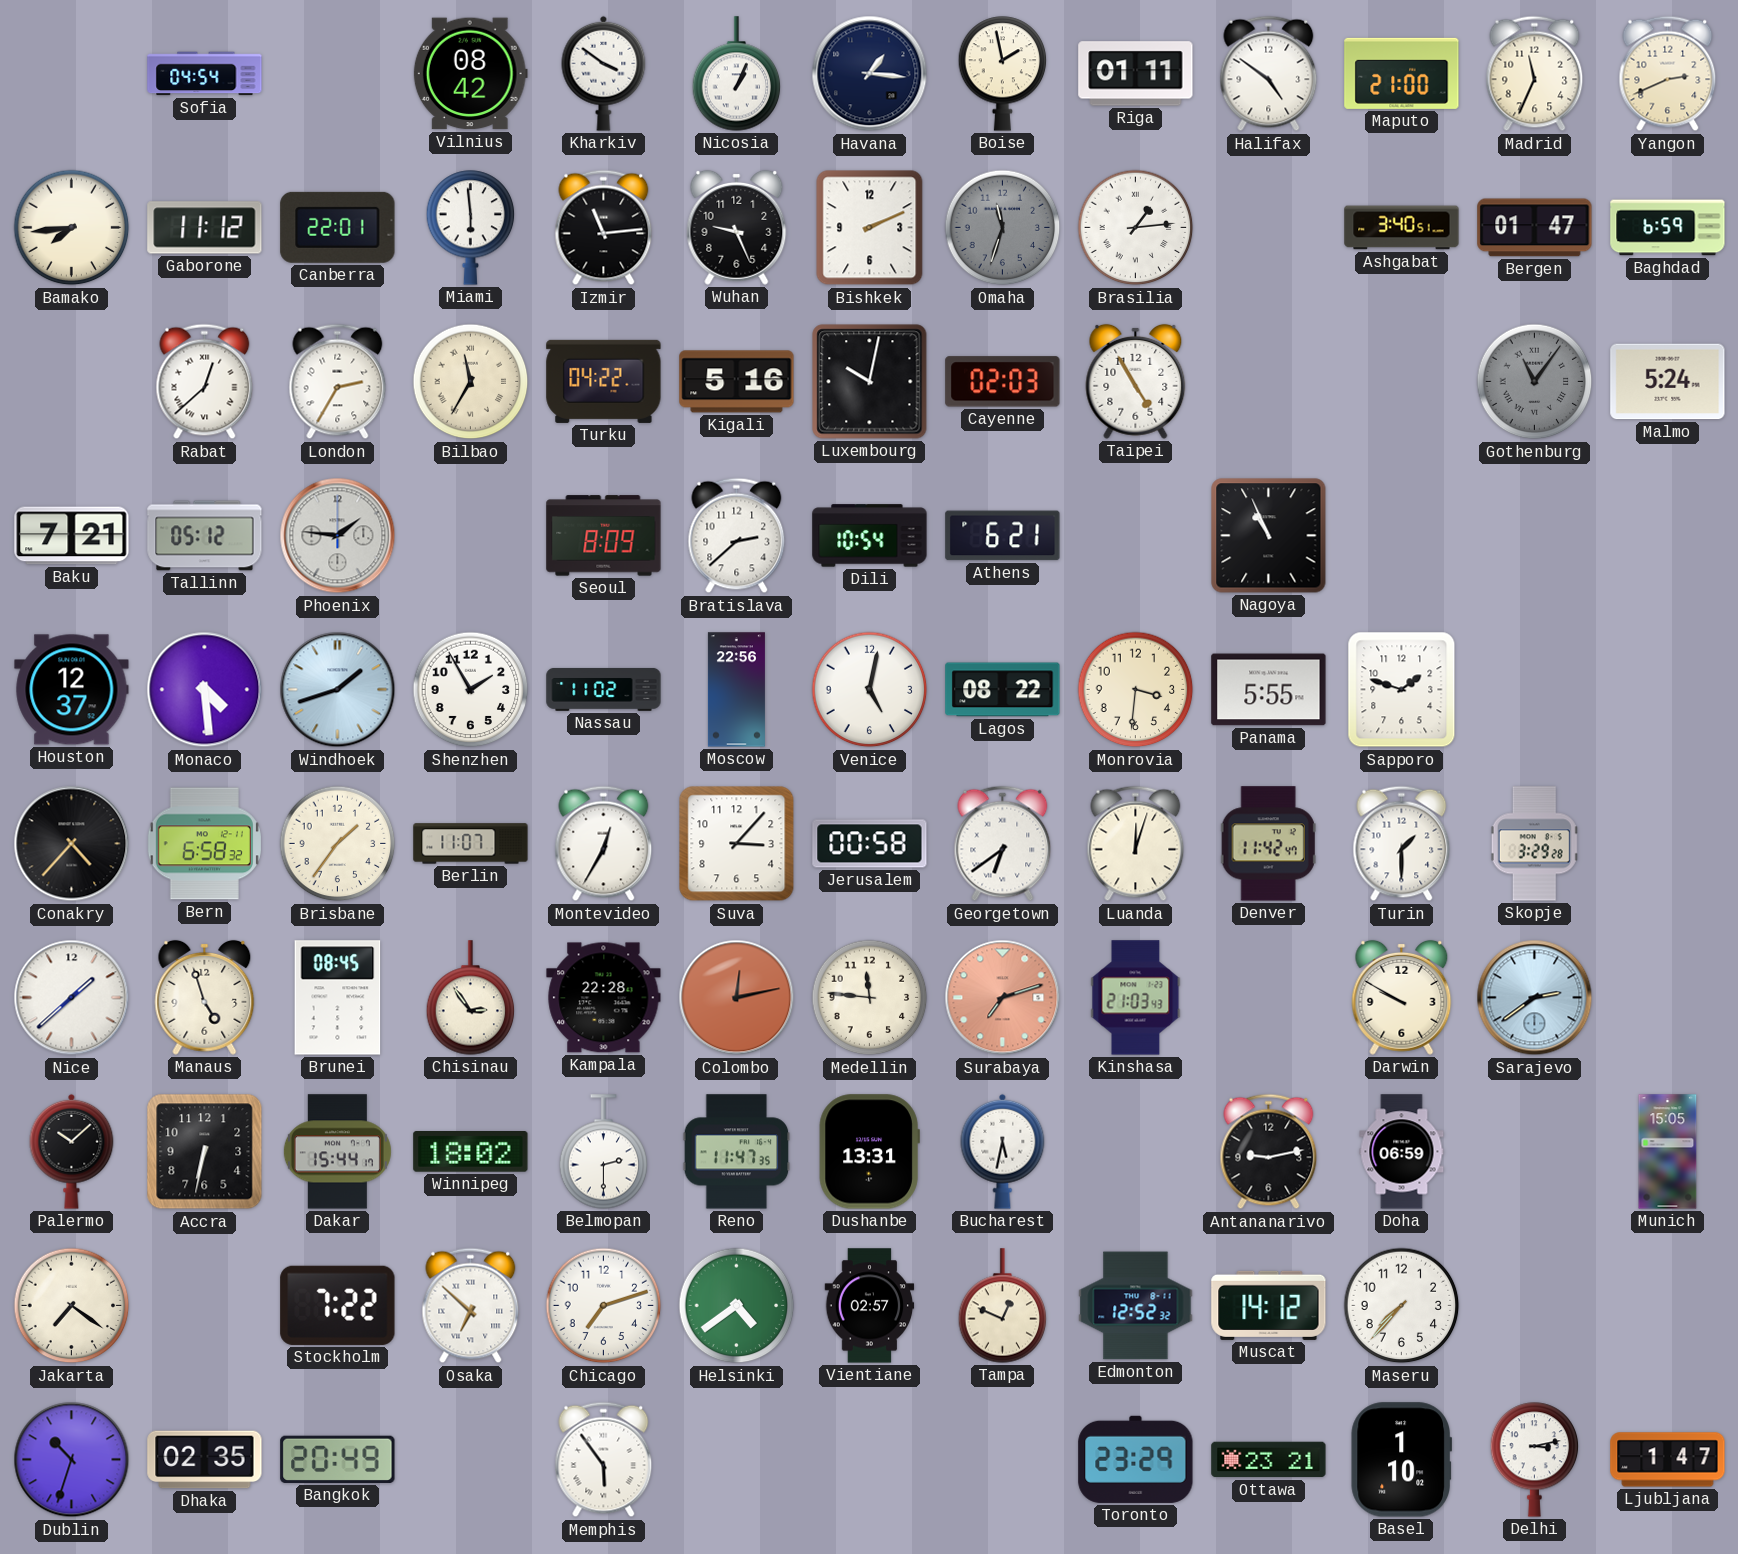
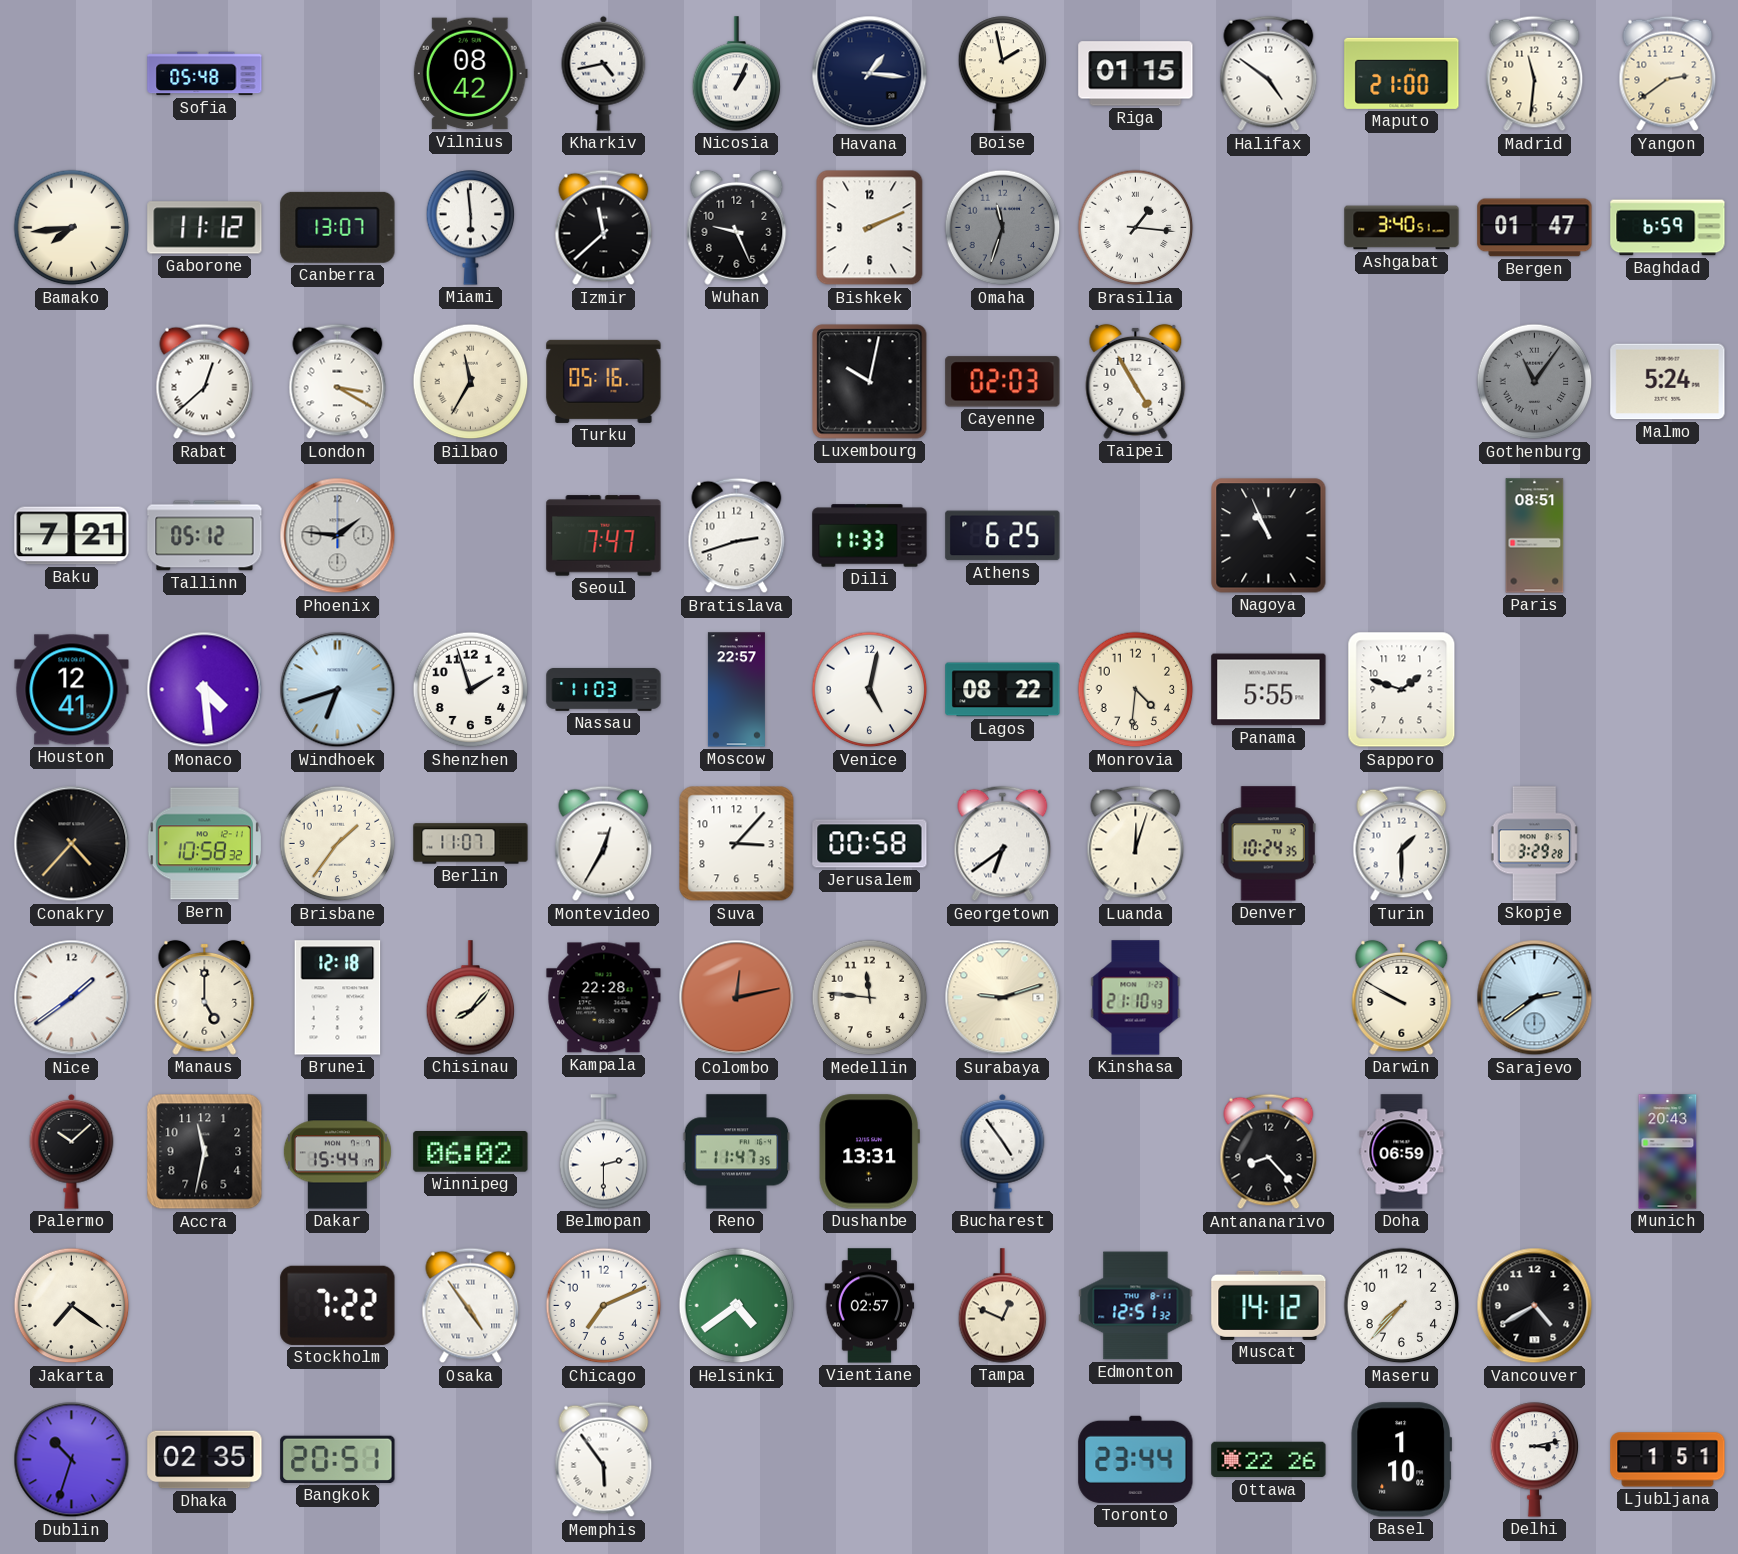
Sofia: 04:54 -> 05:48
Kharkiv: 3:51 -> 4:43
Riga: 01:11 -> 01:15
Madrid: 11:34 -> 11:31
Yangon: 2:41 -> 2:39
Canberra: 22:01 -> 13:07
Izmir: 11:14 -> 11:38
Brasilia: 1:14 -> 1:16
London: 2:35 -> 3:20
Turku: 04:22 -> 05:16
Kigali: 5:16 -> none
Seoul: 8:09 -> 7:47
Bratislava: 2:38 -> 2:42
Dili: 10:54 -> 11:33
Athens: 6:21 -> 6:25
Paris: none -> 08:51
Houston: 12:37 -> 12:41
Windhoek: 1:42 -> 6:42
Shenzhen: 1:55 -> 1:57
Nassau: 11:02 -> 11:03
Moscow: 22:56 -> 22:57
Monrovia: 3:31 -> 4:31
Bern: 6:58 -> 10:58
Denver: 11:42 -> 10:24
Nice: 1:38 -> 1:39
Manaus: 4:57 -> 5:00
Brunei: 08:45 -> 12:18
Chisinau: 2:54 -> 8:07
Surabaya: 7:12 -> 9:12
Surabaya dial: salmon -> cream
Kinshasa: 21:03 -> 21:10
Accra: 6:32 -> 11:32
Winnipeg: 18:02 -> 06:02
Bucharest: 5:32 -> 4:54
Antananarivo: 9:13 -> 8:23
Munich: 15:05 -> 20:43
Osaka: 6:52 -> 4:54
Chicago: 7:12 -> 7:11
Edmonton: 12:52 -> 12:51
Vancouver: none -> 4:40
Bangkok: 20:49 -> 20:51
Toronto: 23:29 -> 23:44
Ottawa: 23:21 -> 22:26
Ljubljana: 1:47 -> 1:51
